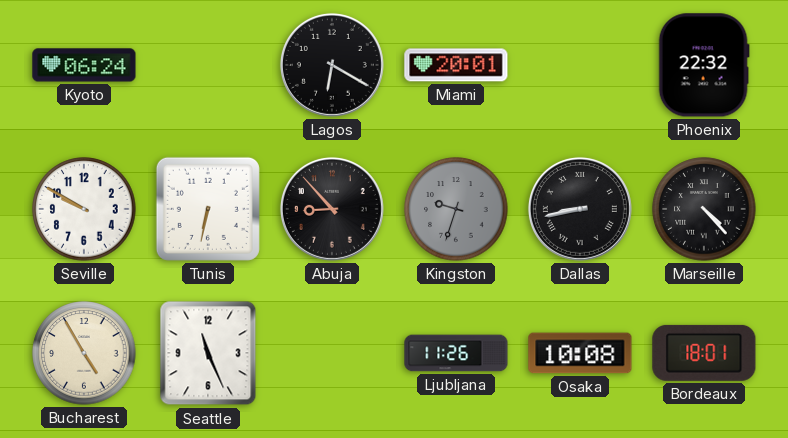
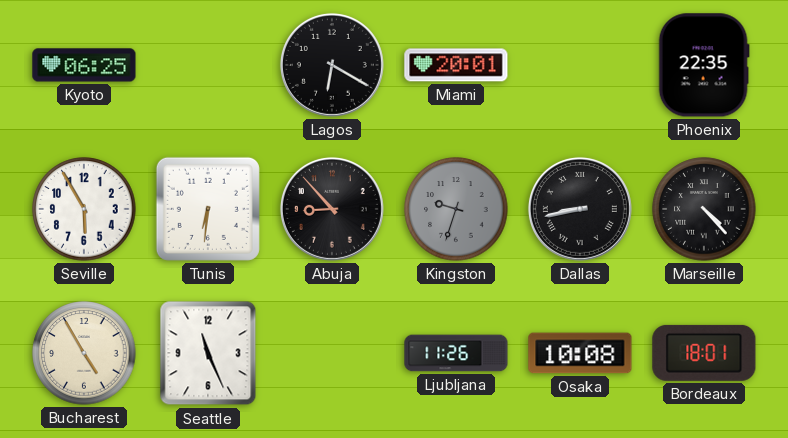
Kyoto: 06:24 -> 06:25
Phoenix: 22:32 -> 22:35
Seville: 9:50 -> 5:55
Tunis: 6:32 -> 6:31
